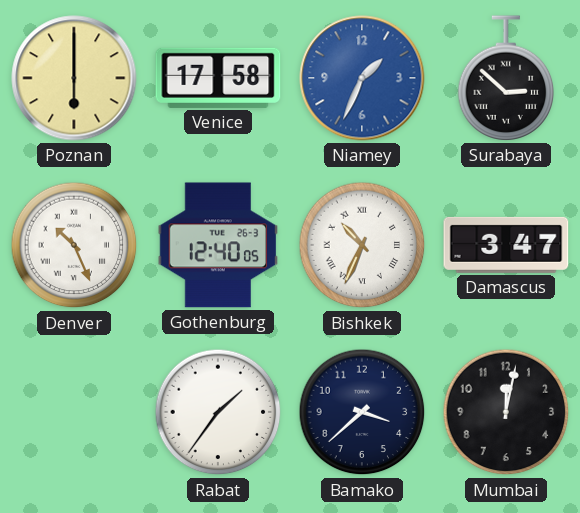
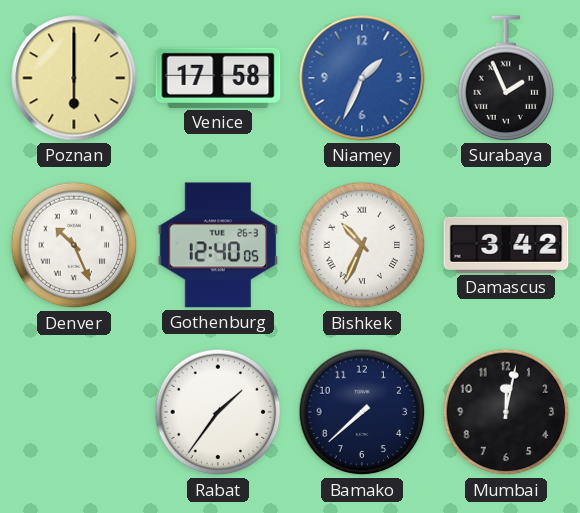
Surabaya: 2:52 -> 1:56
Damascus: 3:47 -> 3:42
Bamako: 3:38 -> 7:38
